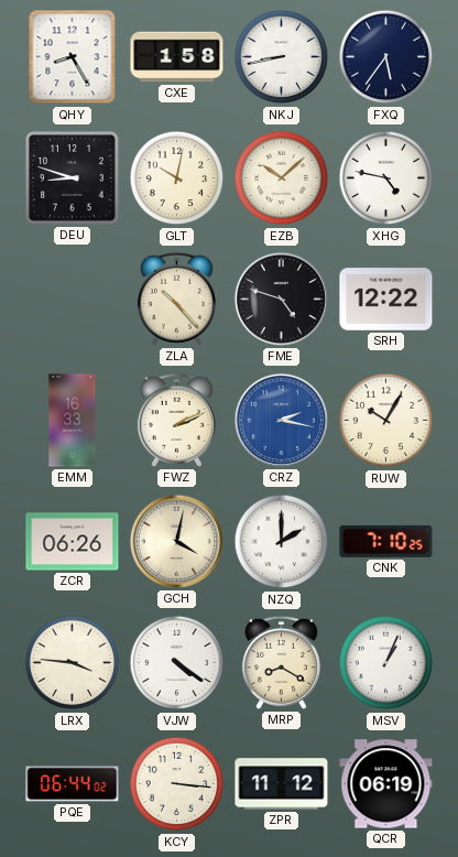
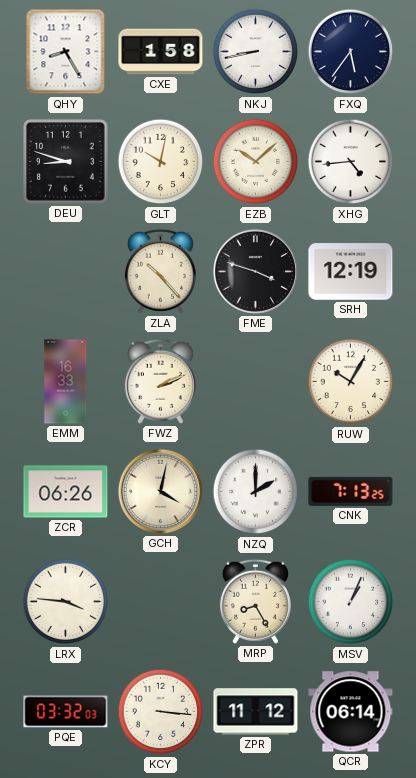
XHG: 4:47 -> 4:44
FME: 4:48 -> 3:48
SRH: 12:22 -> 12:19
CRZ: 2:17 -> none
CNK: 7:10 -> 7:13
VJW: 4:21 -> none
MRP: 8:20 -> 8:25
PQE: 06:44 -> 03:32
QCR: 06:19 -> 06:14
